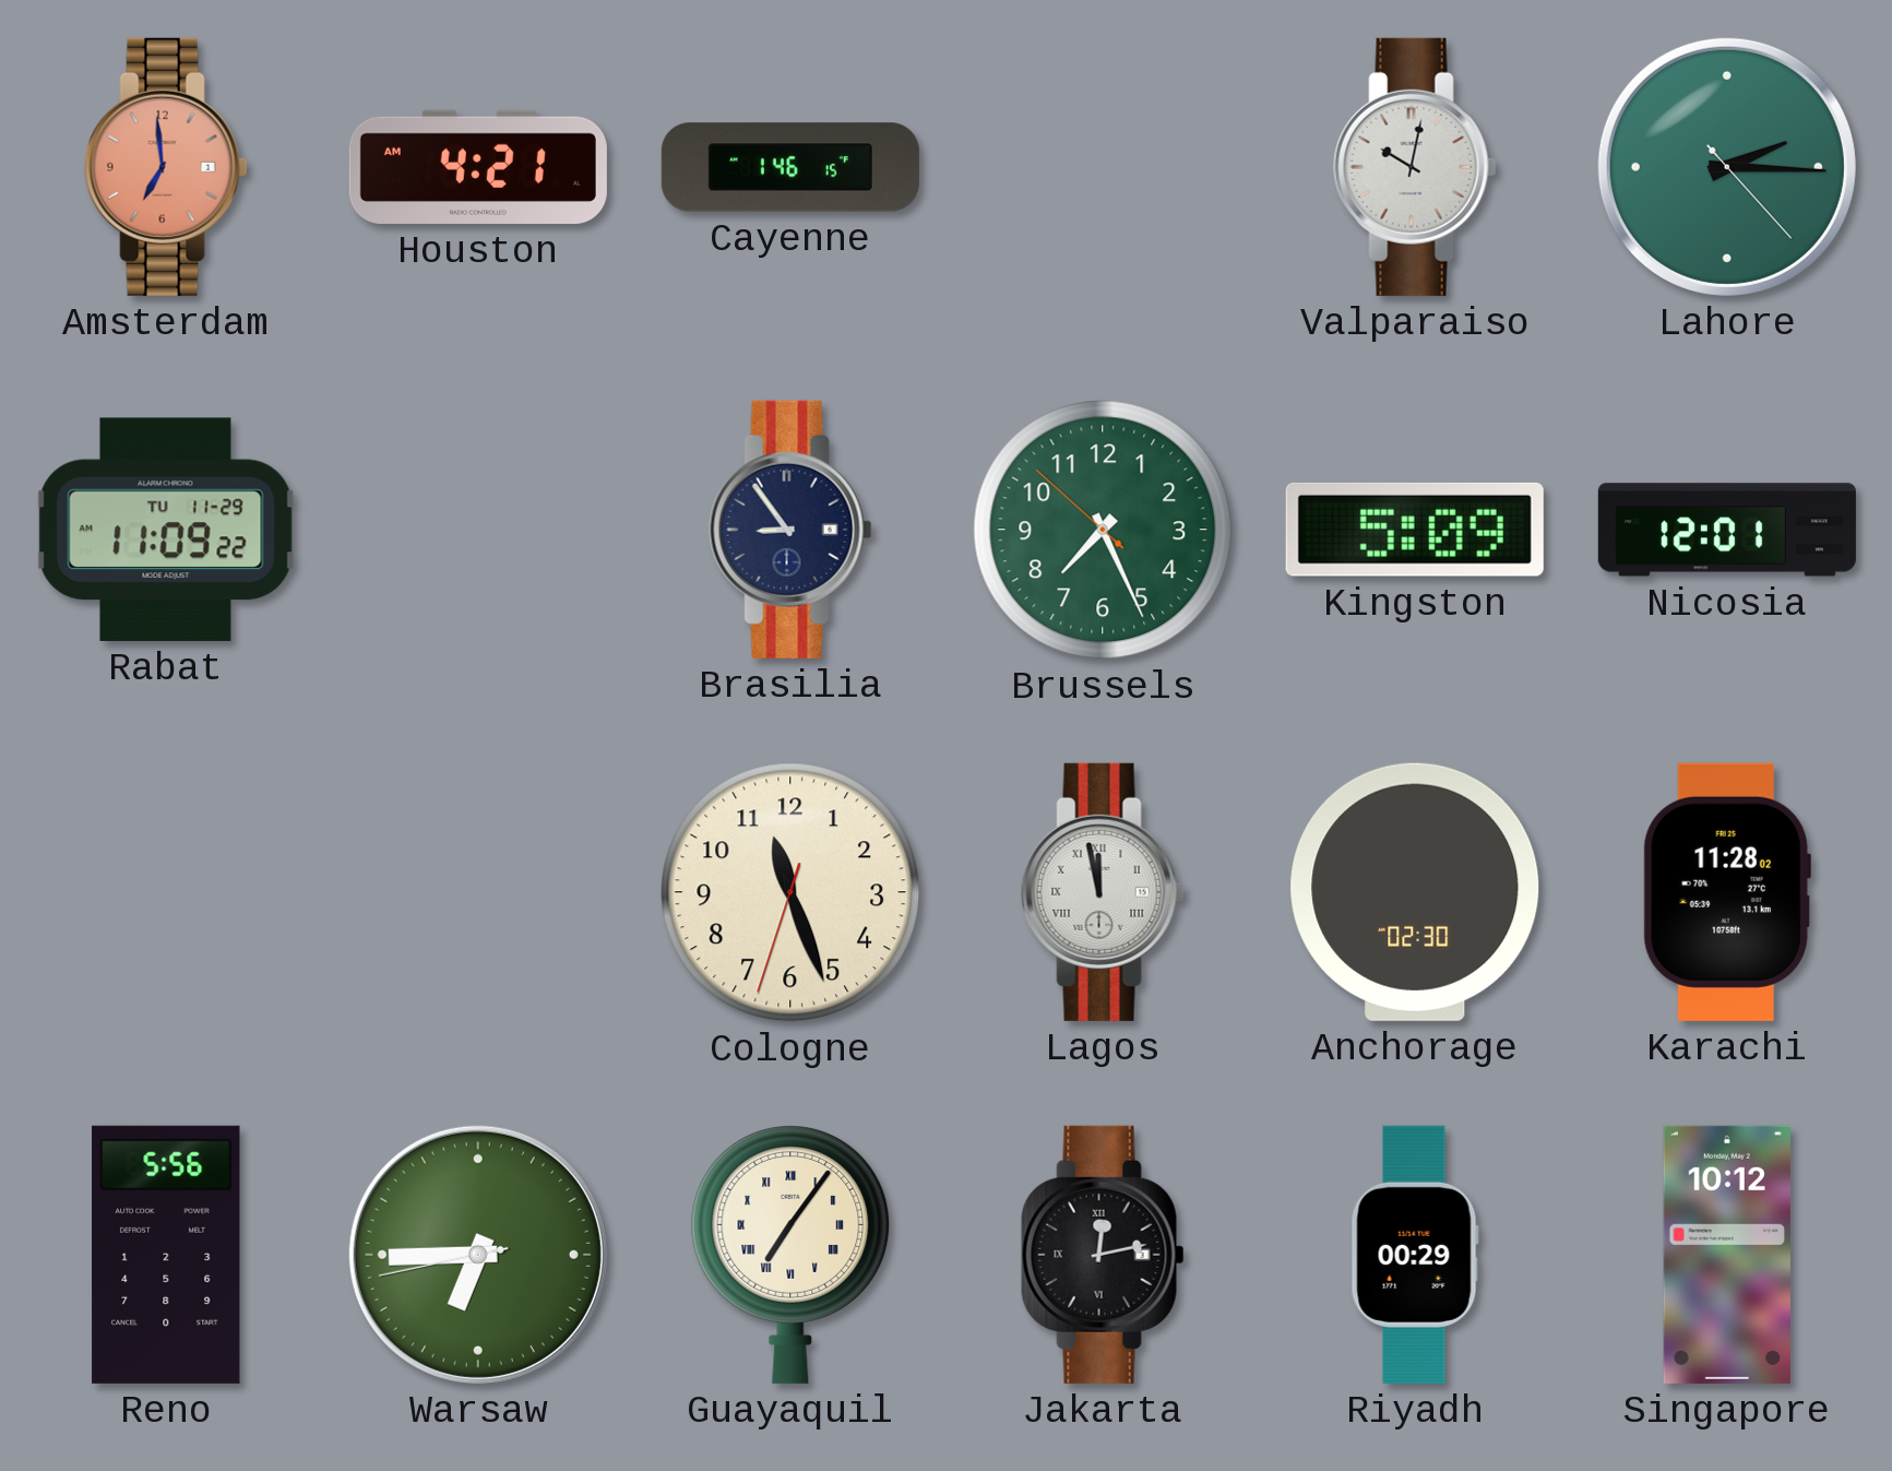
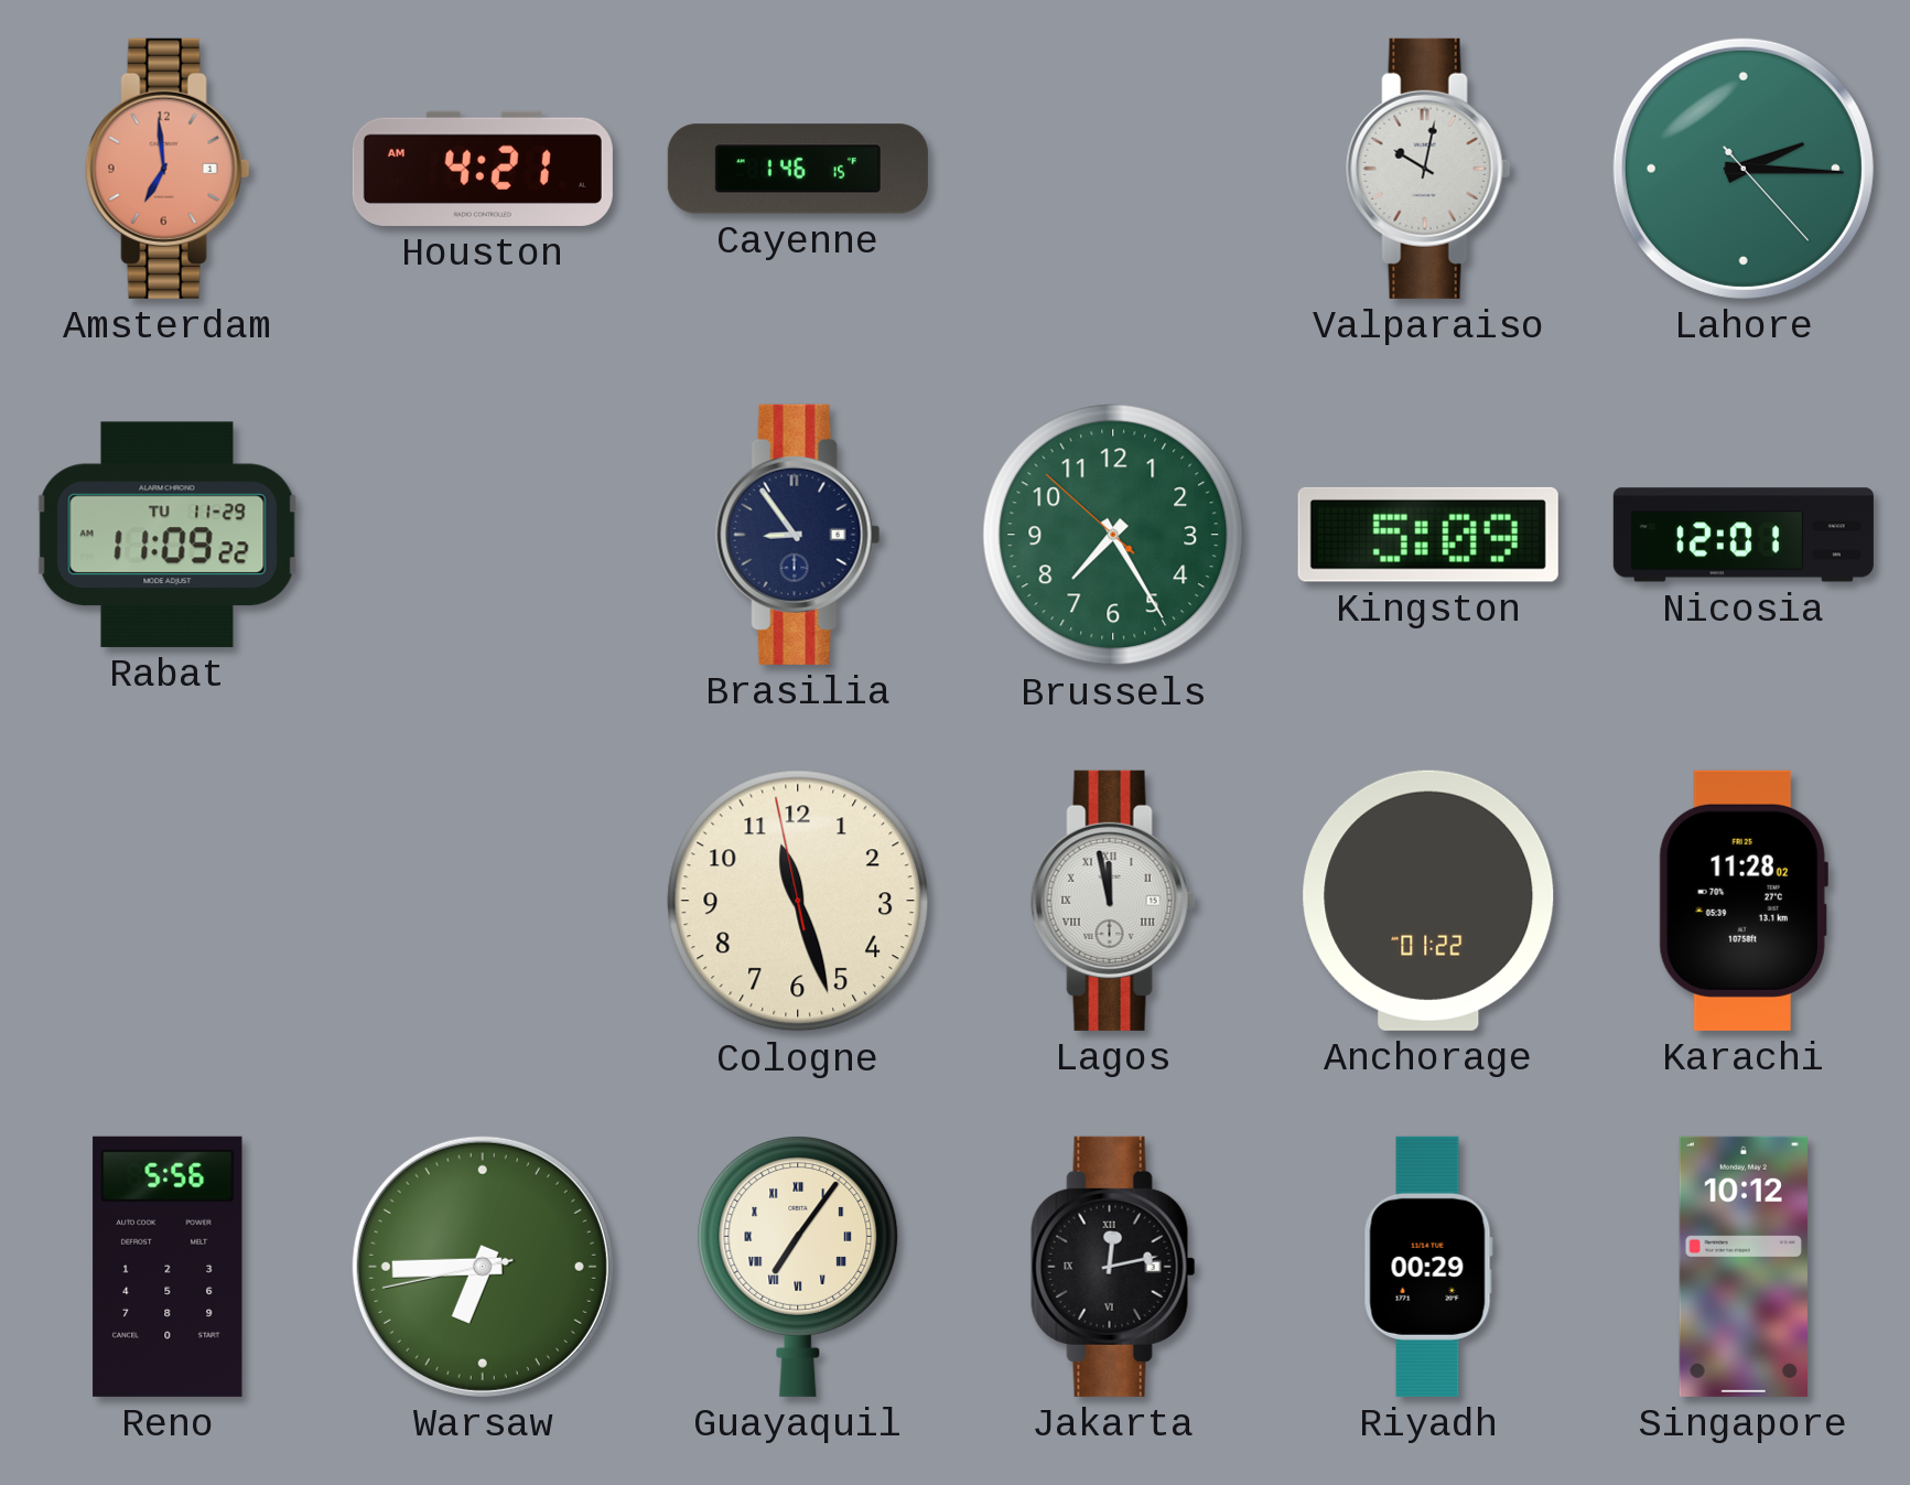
Brussels: 7:25 -> 7:24
Cologne: 11:26:33 -> 11:26:58
Anchorage: 02:30 -> 01:22
